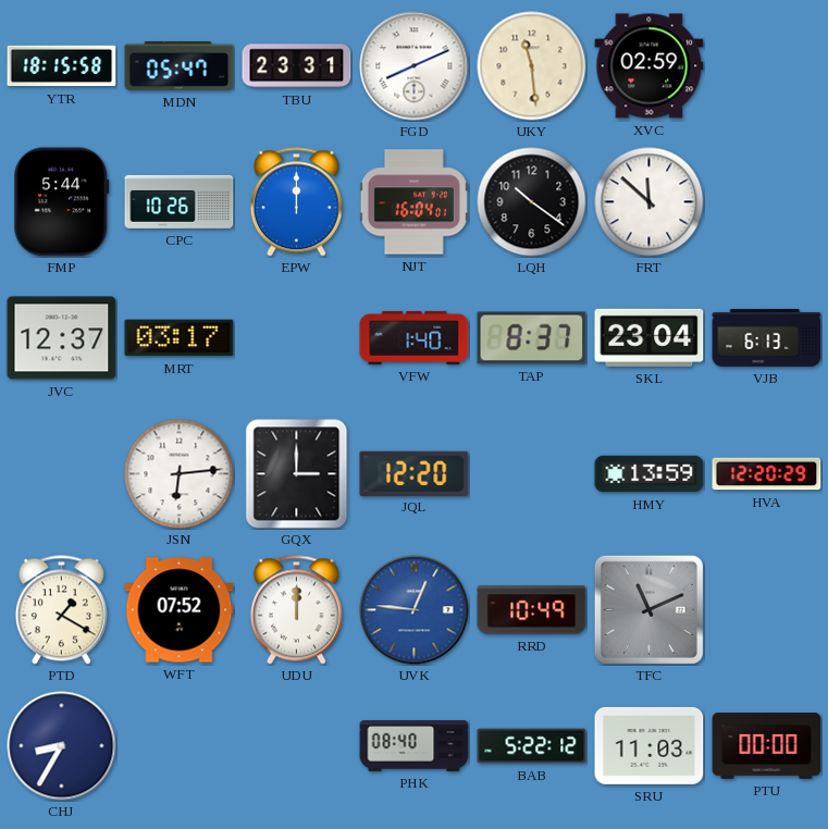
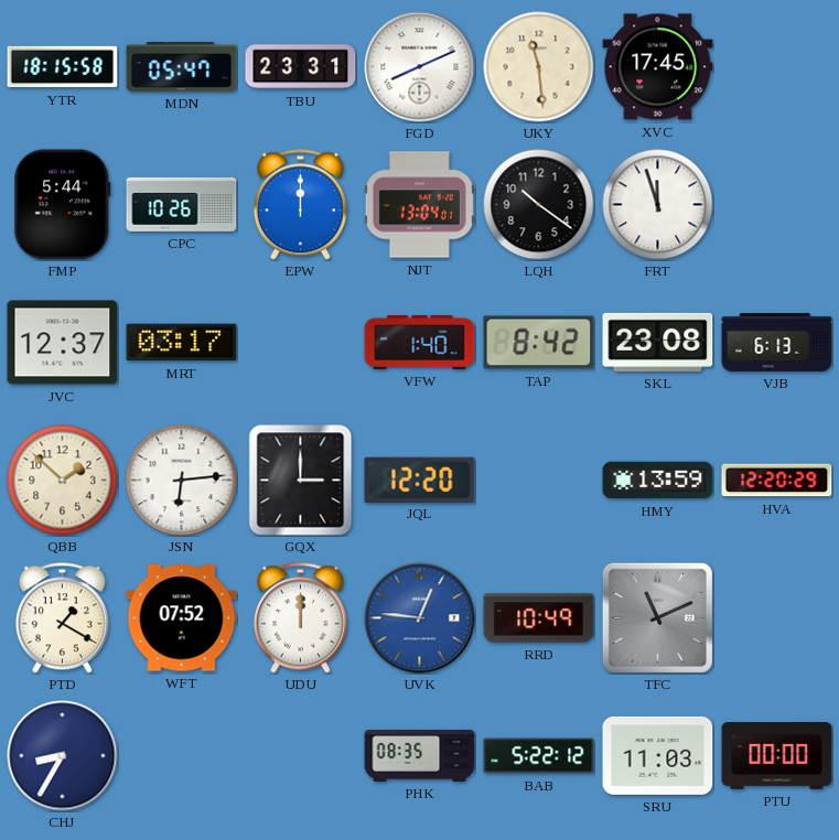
XVC: 02:59 -> 17:45
NJT: 16:04 -> 13:04
FRT: 11:52 -> 11:57
TAP: 8:37 -> 8:42
SKL: 23:04 -> 23:08
QBB: none -> 1:52
PHK: 08:40 -> 08:35
